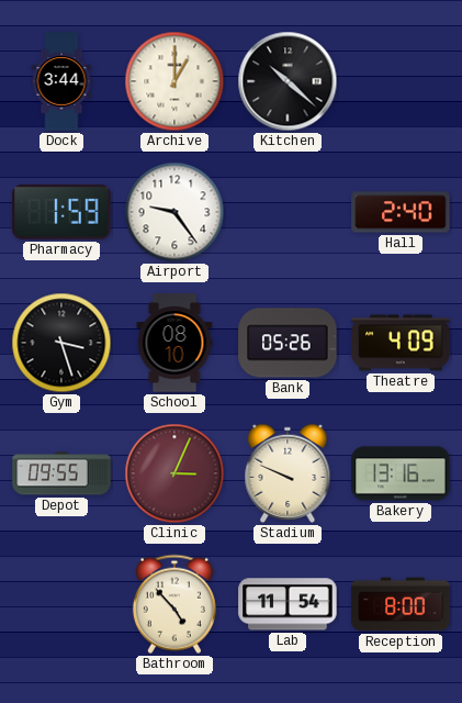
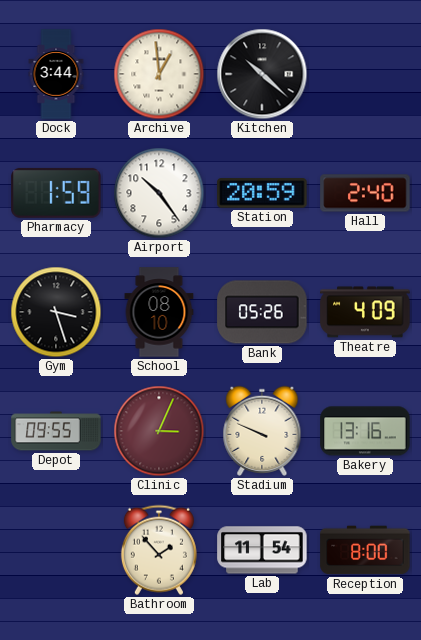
Archive: 1:00 -> 12:59
Airport: 9:24 -> 10:24
Station: none -> 20:59
Bathroom: 4:53 -> 1:53
